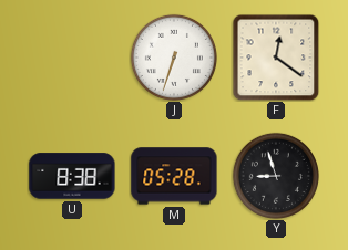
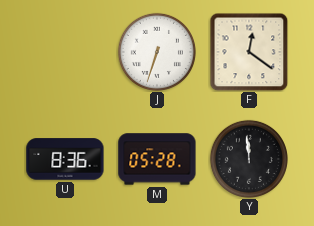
U: 8:38 -> 8:36
Y: 8:57 -> 11:59
